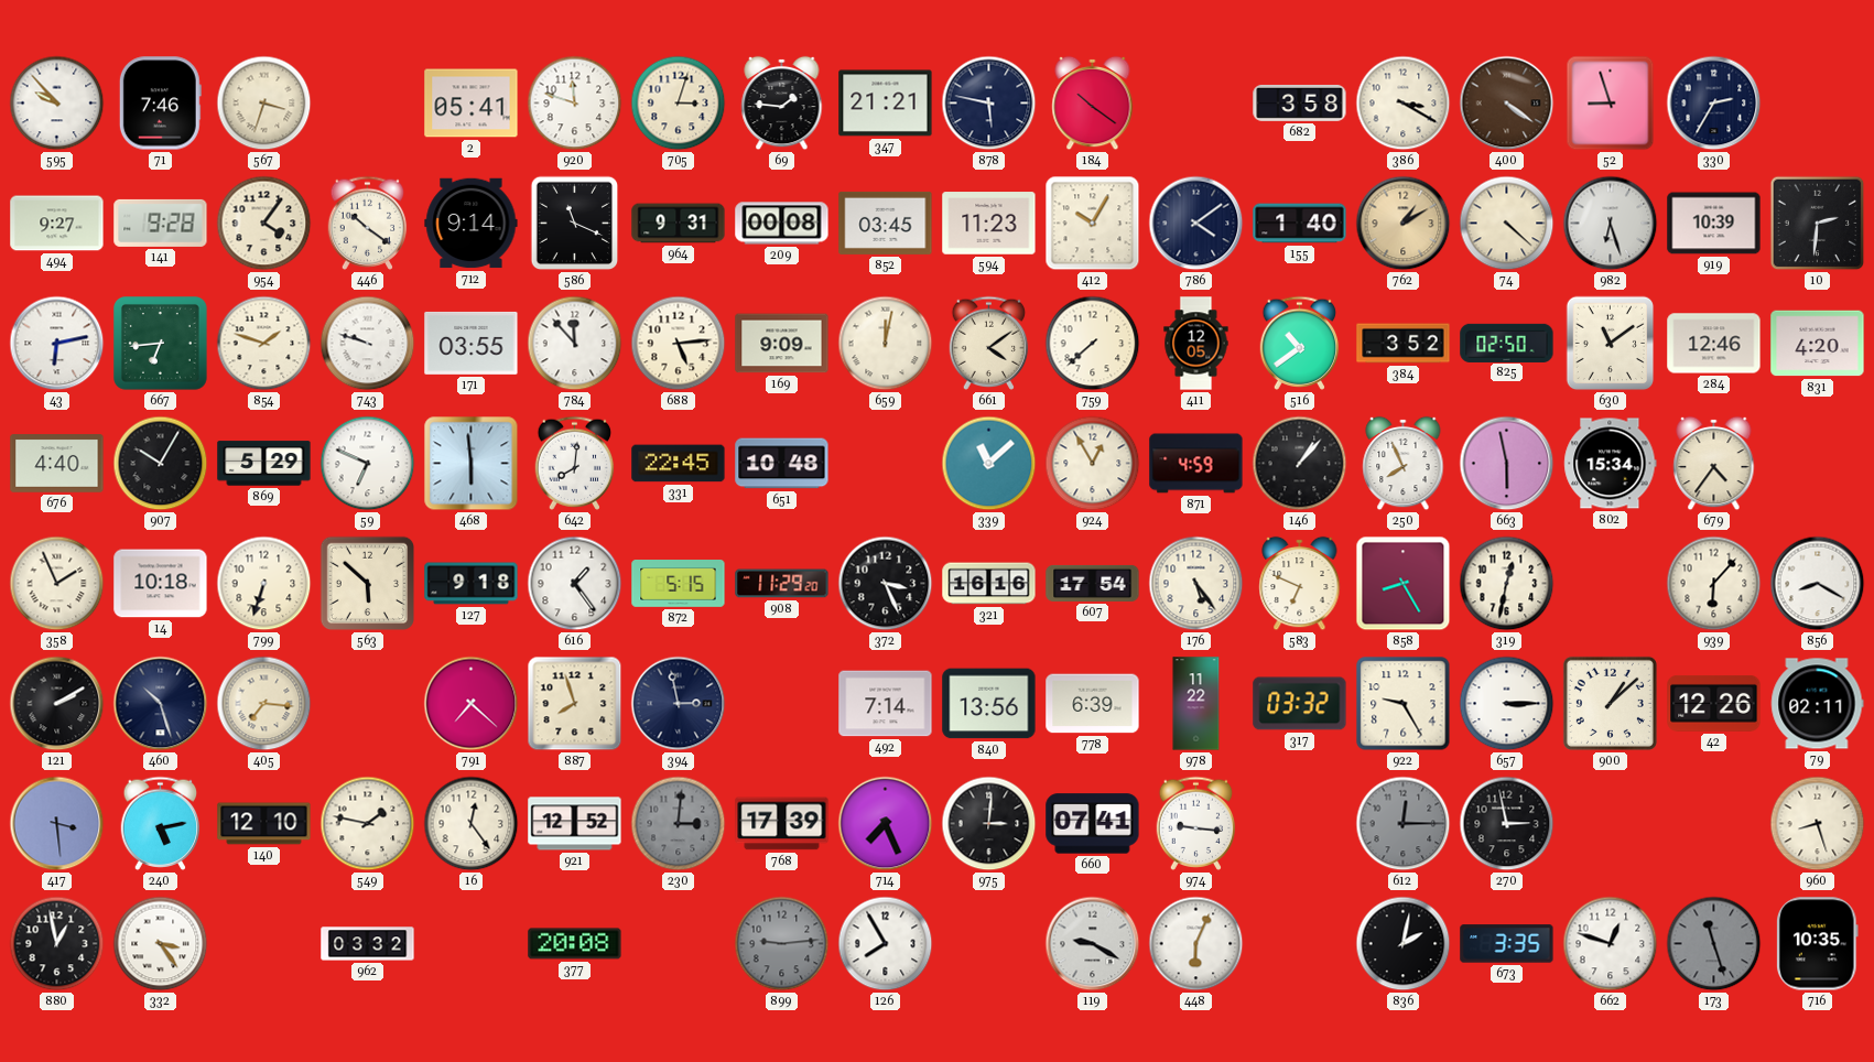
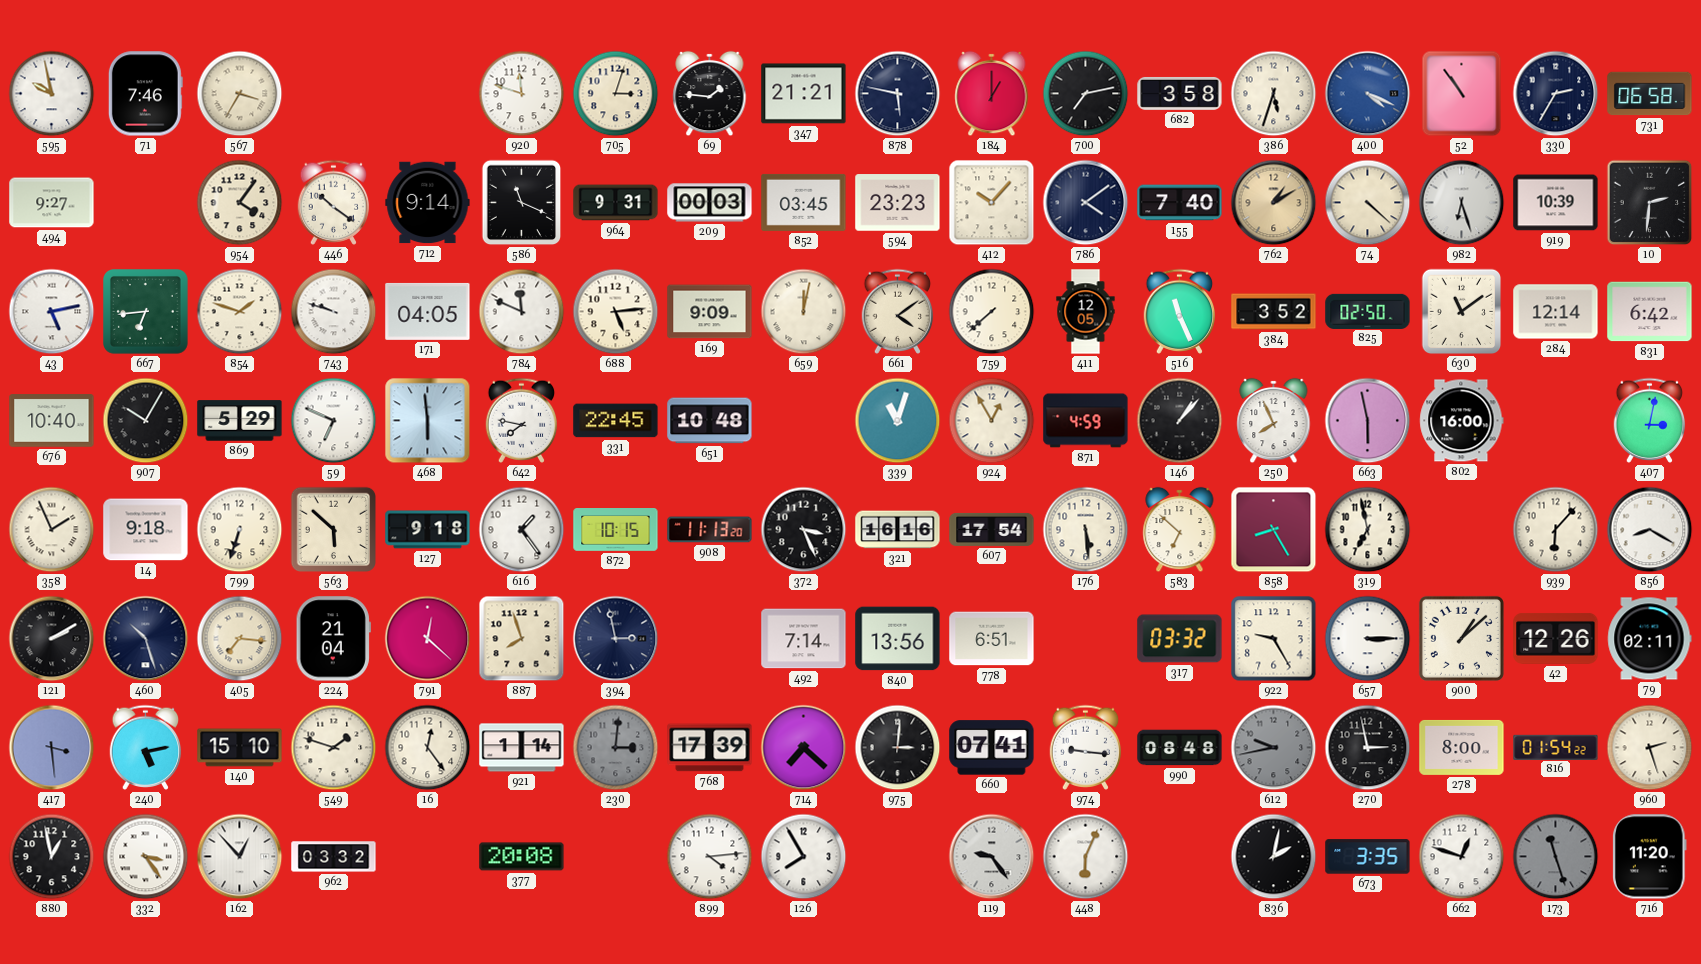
595: 9:53 -> 9:58
567: 3:33 -> 3:35
2: 05:41 -> none
184: 10:21 -> 1:00
700: none -> 7:13
386: 3:20 -> 5:33
400: 4:21 -> 4:19
400 dial: brown -> blue
52: 8:57 -> 10:54
731: none -> 06:58
141: 9:28 -> none
209: 00:08 -> 00:03
594: 11:23 -> 23:23
412: 10:05 -> 10:07
155: 1:40 -> 7:40
43: 6:13 -> 5:13
171: 03:55 -> 04:05
784: 11:53 -> 11:49
516: 10:39 -> 11:26
284: 12:46 -> 12:14
831: 4:20 -> 6:42
676: 4:40 -> 10:40
642: 8:01 -> 7:47
339: 11:08 -> 11:03
802: 15:34 -> 16:00
679: 4:36 -> none
407: none -> 3:02
14: 10:18 -> 9:18
872: 5:15 -> 10:15
908: 11:29 -> 11:13
176: 5:24 -> 5:29
583: 6:49 -> 6:52
319: 12:32 -> 6:58
224: none -> 21:04
791: 7:22 -> 12:22
778: 6:39 -> 6:51
978: 11:22 -> none
140: 12:10 -> 15:10
549: 1:47 -> 1:48
921: 12:52 -> 1:14
714: 7:26 -> 7:22
990: none -> 08:48
612: 12:15 -> 9:43
278: none -> 8:00
816: none -> 01:54
960: 8:27 -> 2:27
162: none -> 12:53
899: 9:14 -> 4:14
899 dial: grey -> white
119: 9:20 -> 9:24
716: 10:35 -> 11:20
